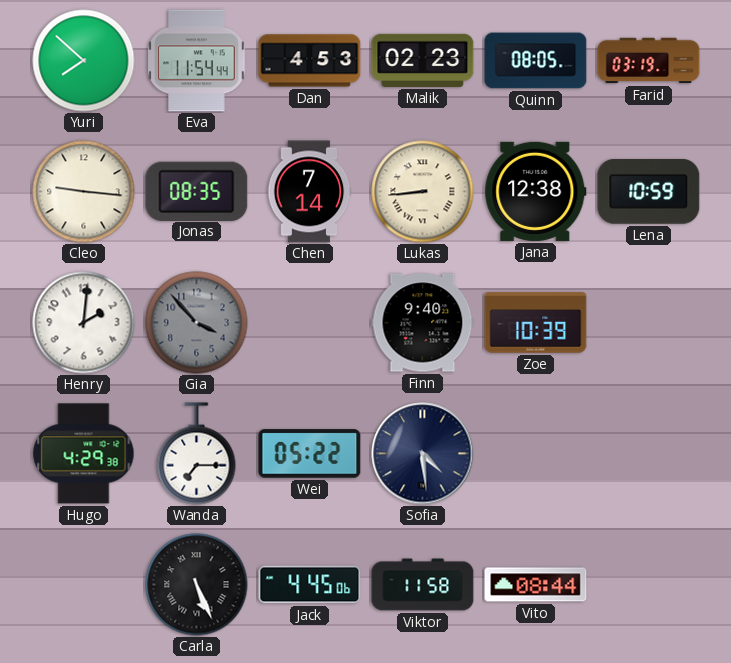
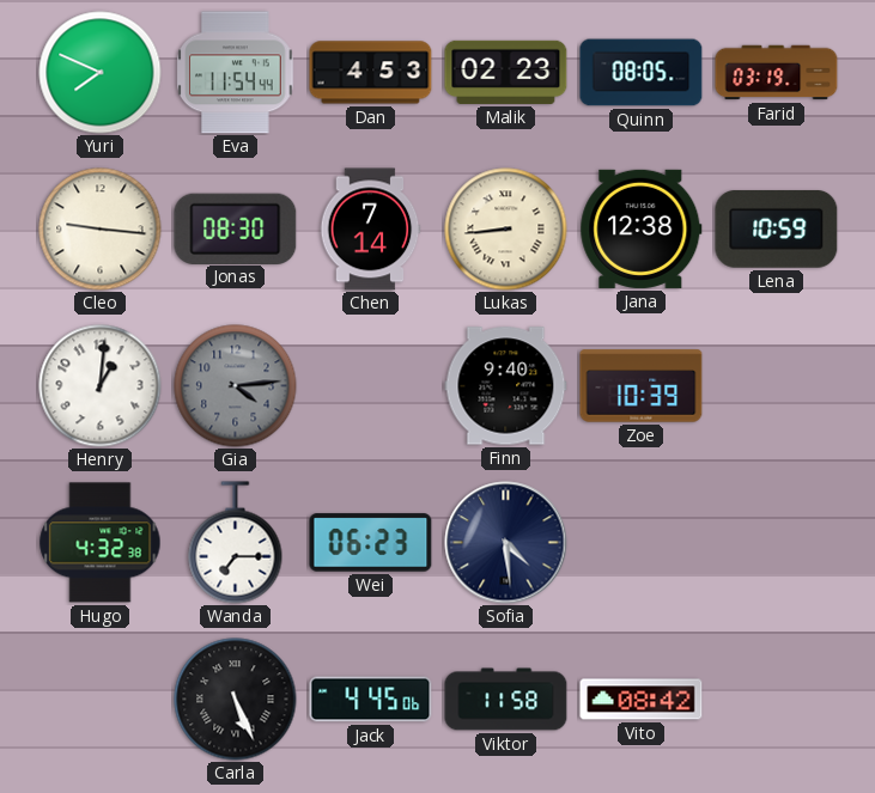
Yuri: 7:52 -> 7:49
Jonas: 08:35 -> 08:30
Henry: 2:01 -> 1:01
Gia: 3:53 -> 4:14
Hugo: 4:29 -> 4:32
Wei: 05:22 -> 06:23
Vito: 08:44 -> 08:42
